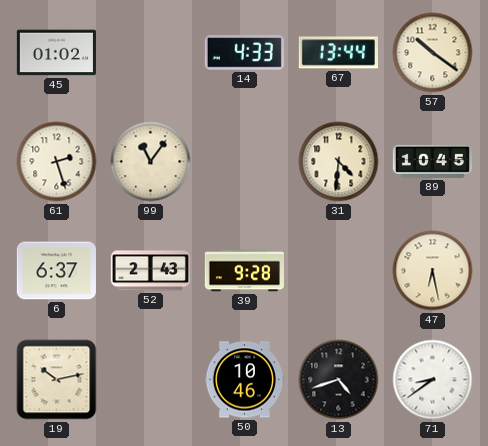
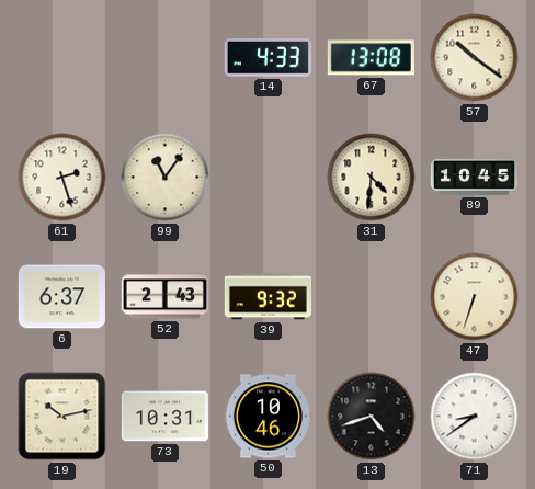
45: 01:02 -> none
67: 13:44 -> 13:08
39: 9:28 -> 9:32
47: 6:28 -> 6:33
73: none -> 10:31
